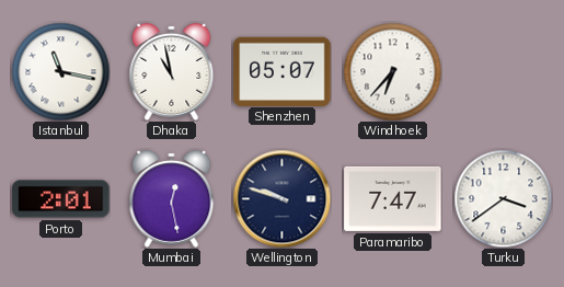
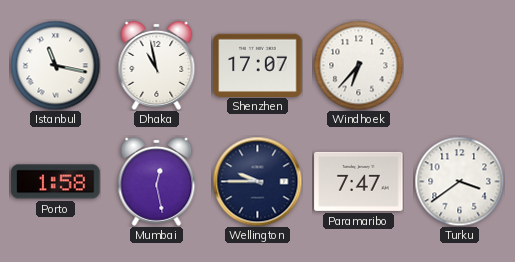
Shenzhen: 05:07 -> 17:07
Porto: 2:01 -> 1:58
Wellington: 9:48 -> 9:45
